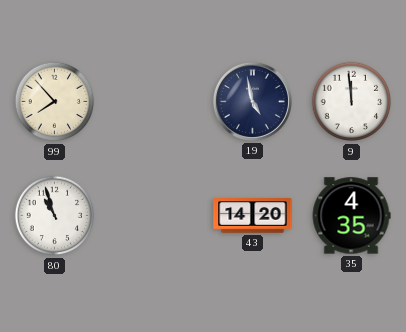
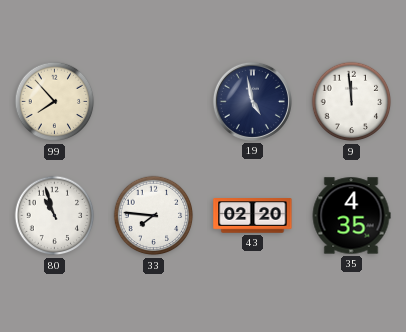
33: none -> 7:46
43: 14:20 -> 02:20
